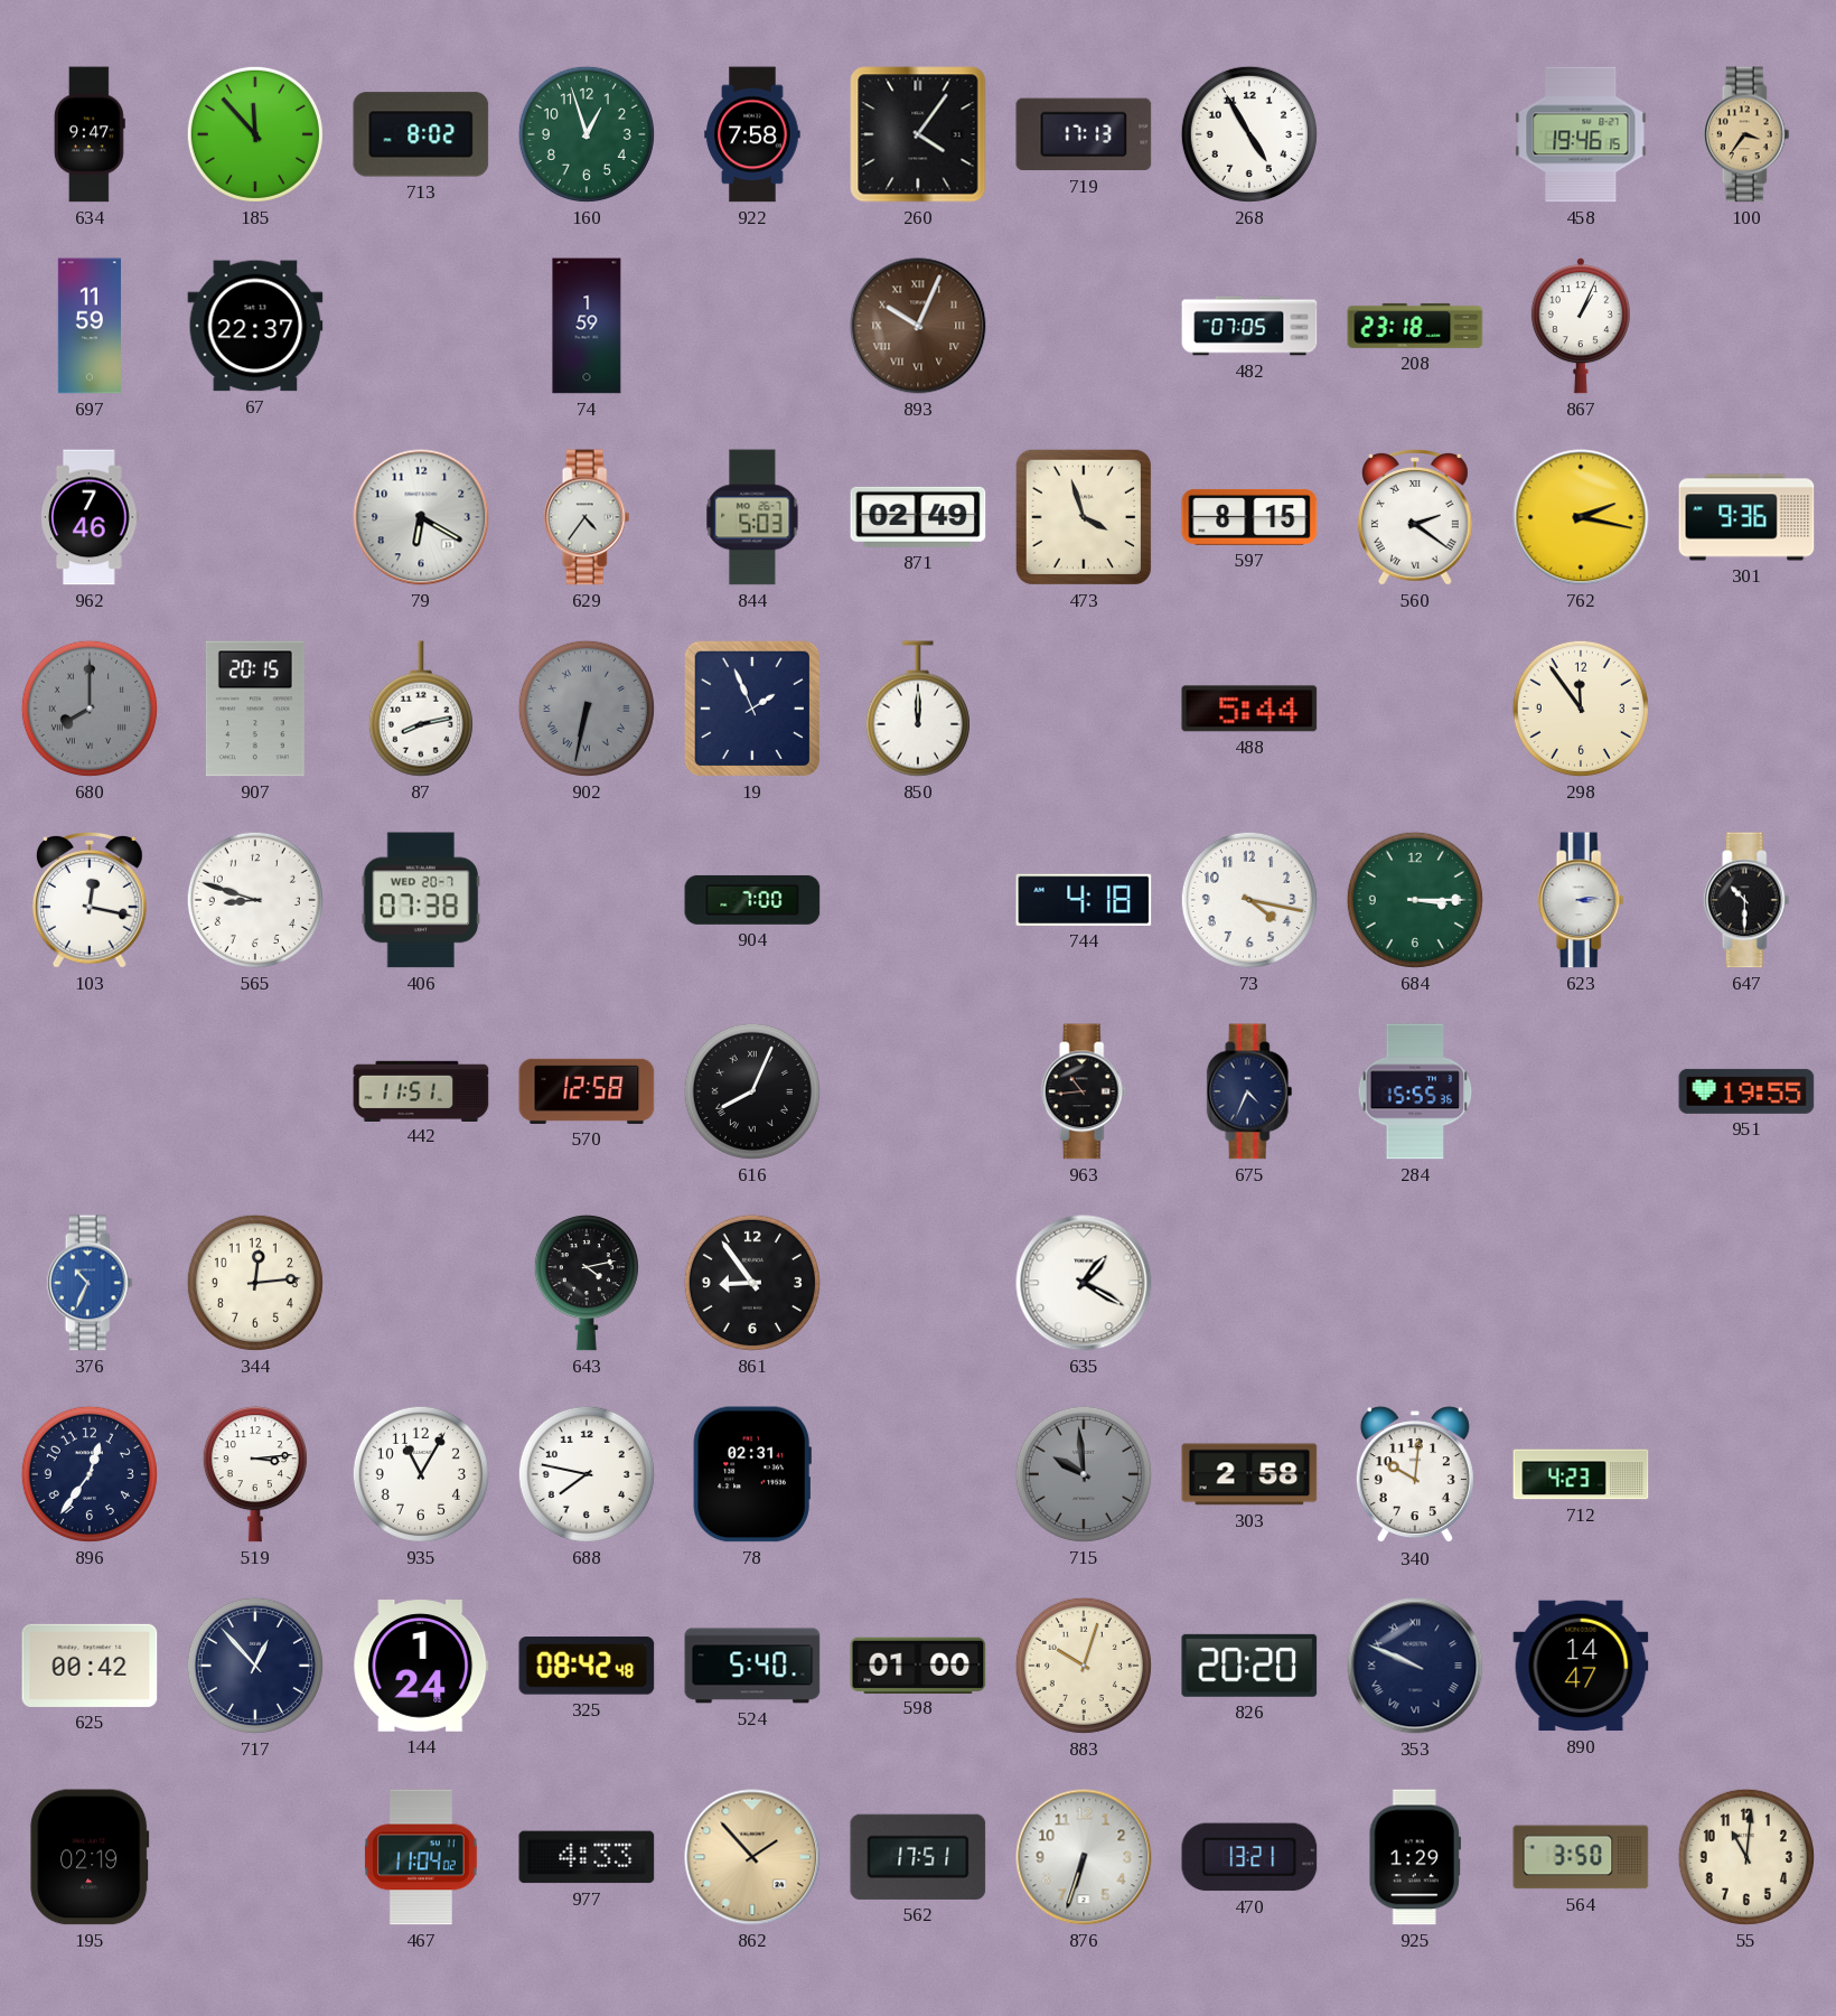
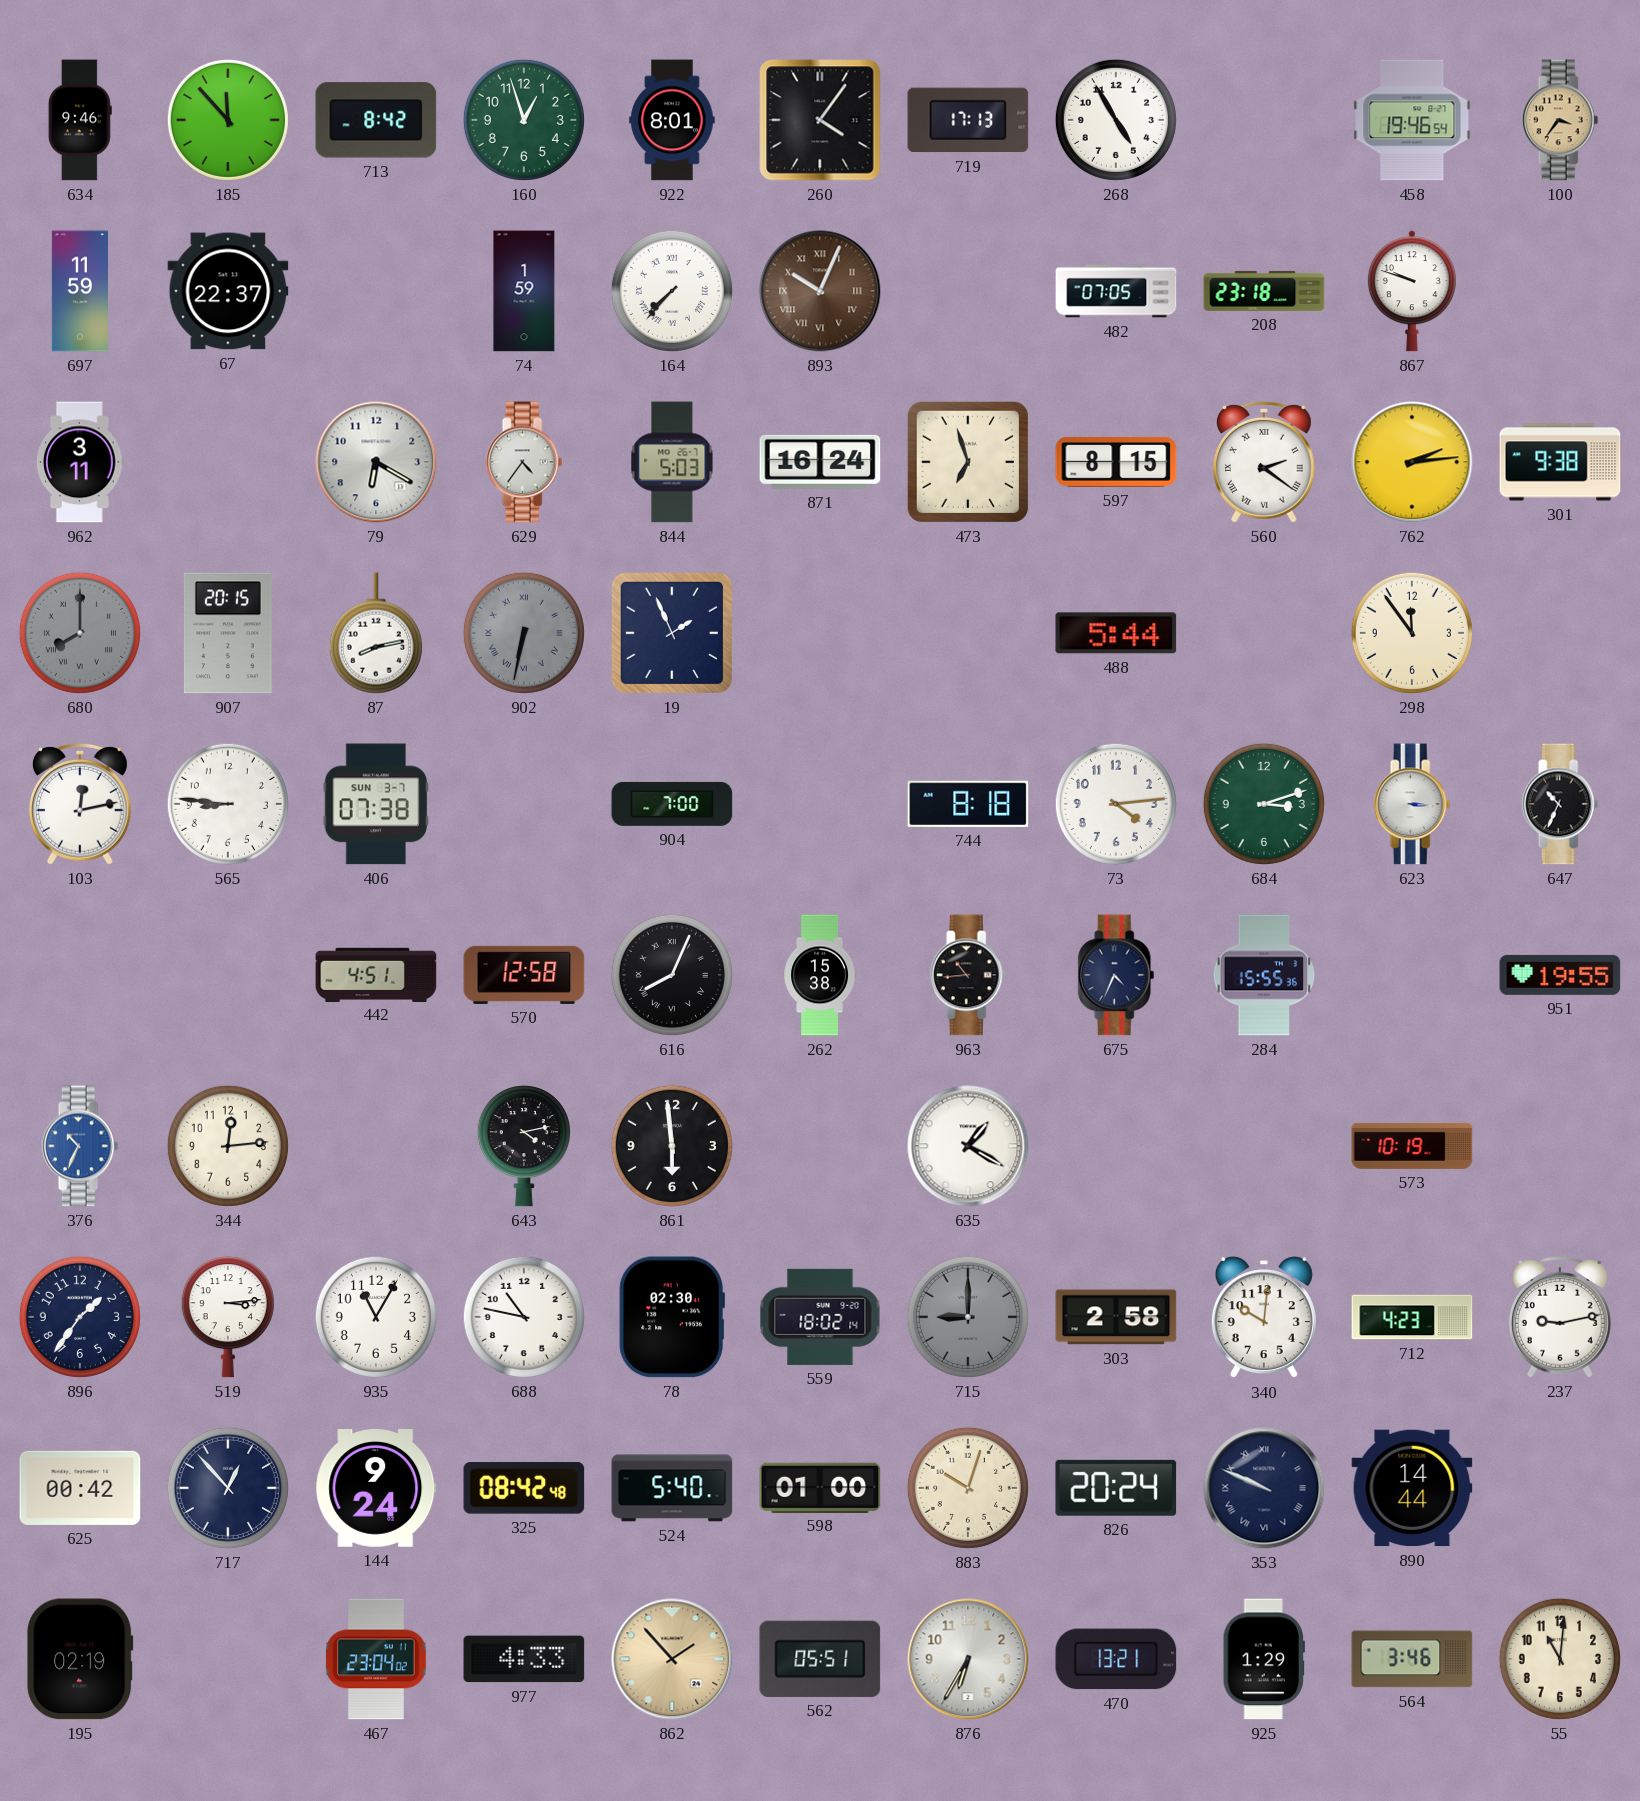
634: 9:47 -> 9:46
713: 8:02 -> 8:42
922: 7:58 -> 8:01
458: 19:46:15 -> 19:46:54
164: none -> 7:37
867: 1:04 -> 9:48
962: 7:46 -> 3:11
871: 02:49 -> 16:24
473: 3:57 -> 6:57
762: 2:17 -> 2:14
301: 9:36 -> 9:38
850: 12:00 -> none
103: 12:17 -> 12:13
565: 8:48 -> 8:46
406 date: WED 20-7 -> SUN 3-7
744: 4:18 -> 8:18
73: 4:17 -> 4:14
684: 3:15 -> 3:12
623: 3:14 -> 3:16
647: 10:30 -> 10:34
442: 11:51 -> 4:51
262: none -> 15:38
861: 8:54 -> 5:59
573: none -> 10:19
896: 12:36 -> 1:36
688: 7:47 -> 10:47
78: 02:31 -> 02:30
559: none -> 18:02
715: 9:59 -> 9:00
237: none -> 9:13
144: 1:24 -> 9:24
826: 20:20 -> 20:24
890: 14:47 -> 14:44
467: 11:04 -> 23:04
562: 17:51 -> 05:51
876: 6:33 -> 6:35
564: 3:50 -> 3:46
